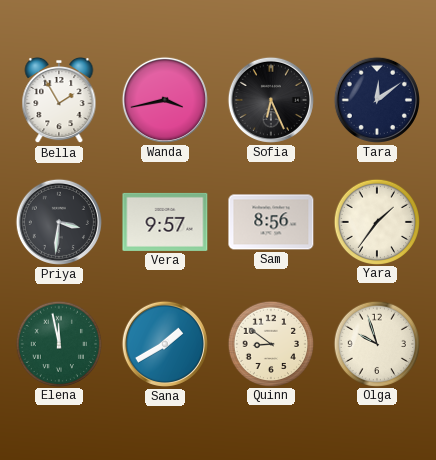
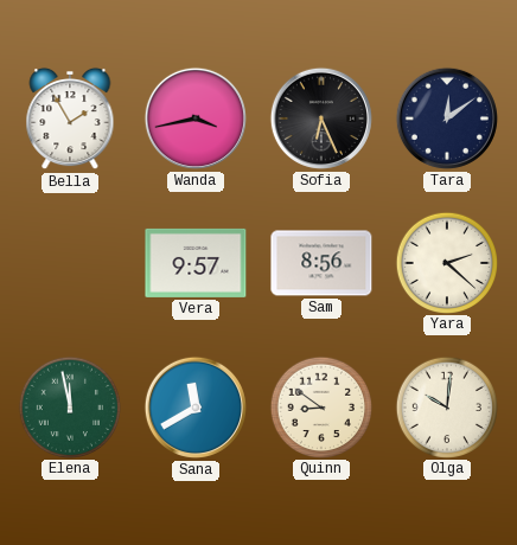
Priya: 3:31 -> none
Yara: 1:36 -> 2:22
Sana: 1:40 -> 11:40
Olga: 9:57 -> 10:01
